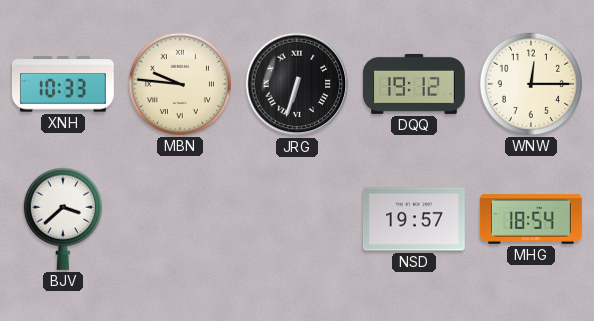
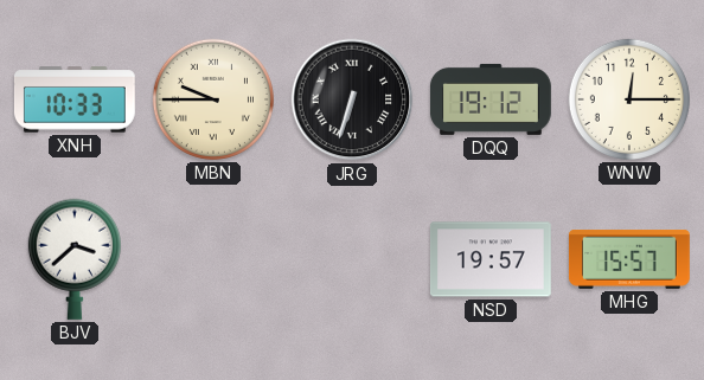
MBN: 9:46 -> 9:45
MHG: 18:54 -> 15:57
